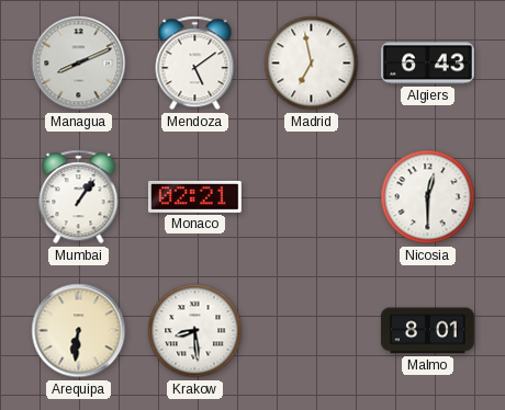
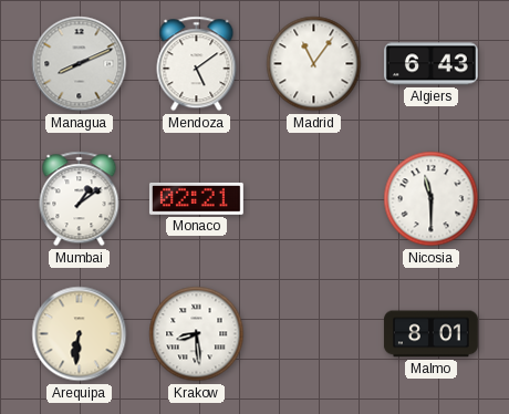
Madrid: 6:58 -> 11:06
Mumbai: 1:06 -> 1:09
Nicosia: 12:30 -> 11:30
